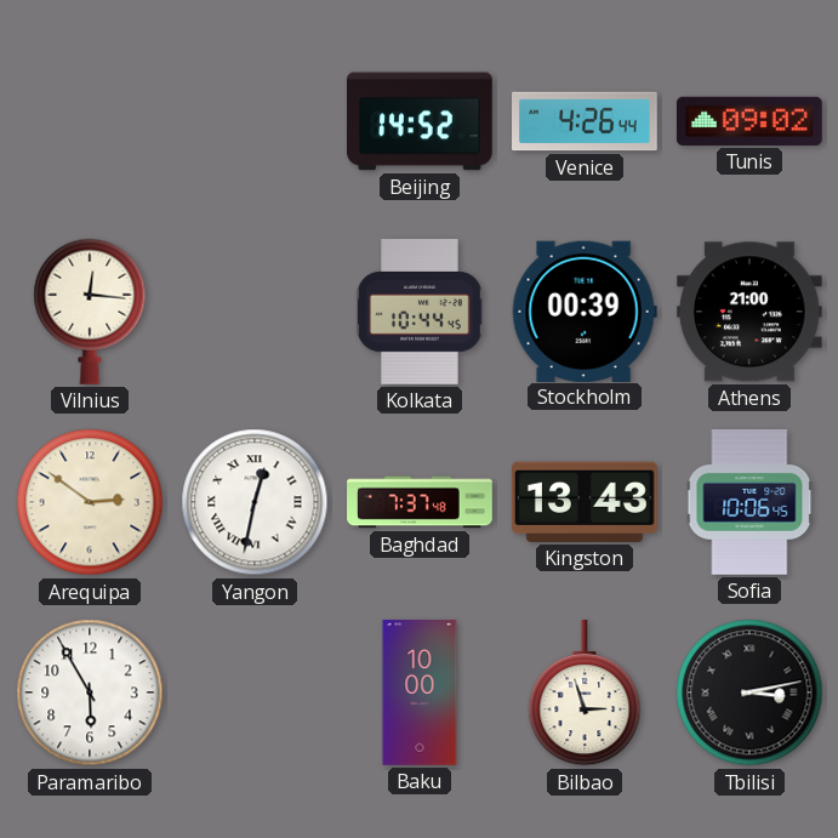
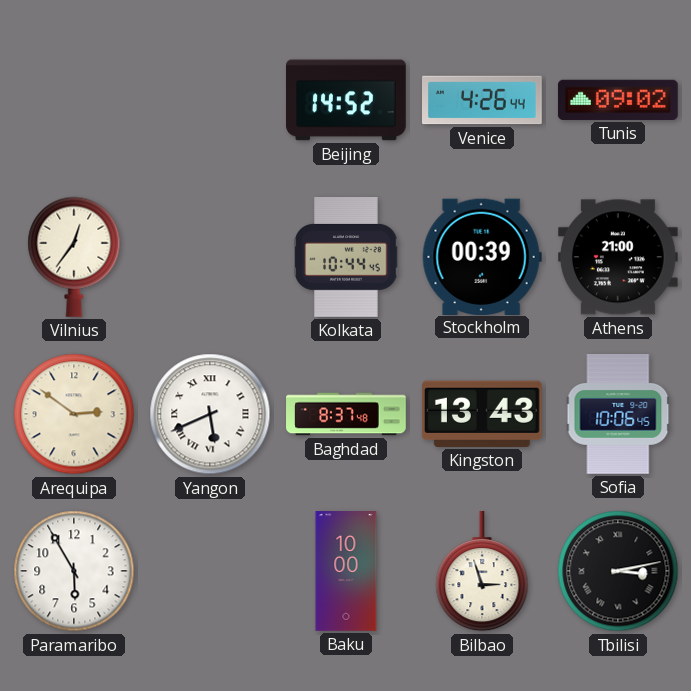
Vilnius: 12:16 -> 12:36
Yangon: 12:32 -> 5:41
Baghdad: 7:37 -> 8:37
